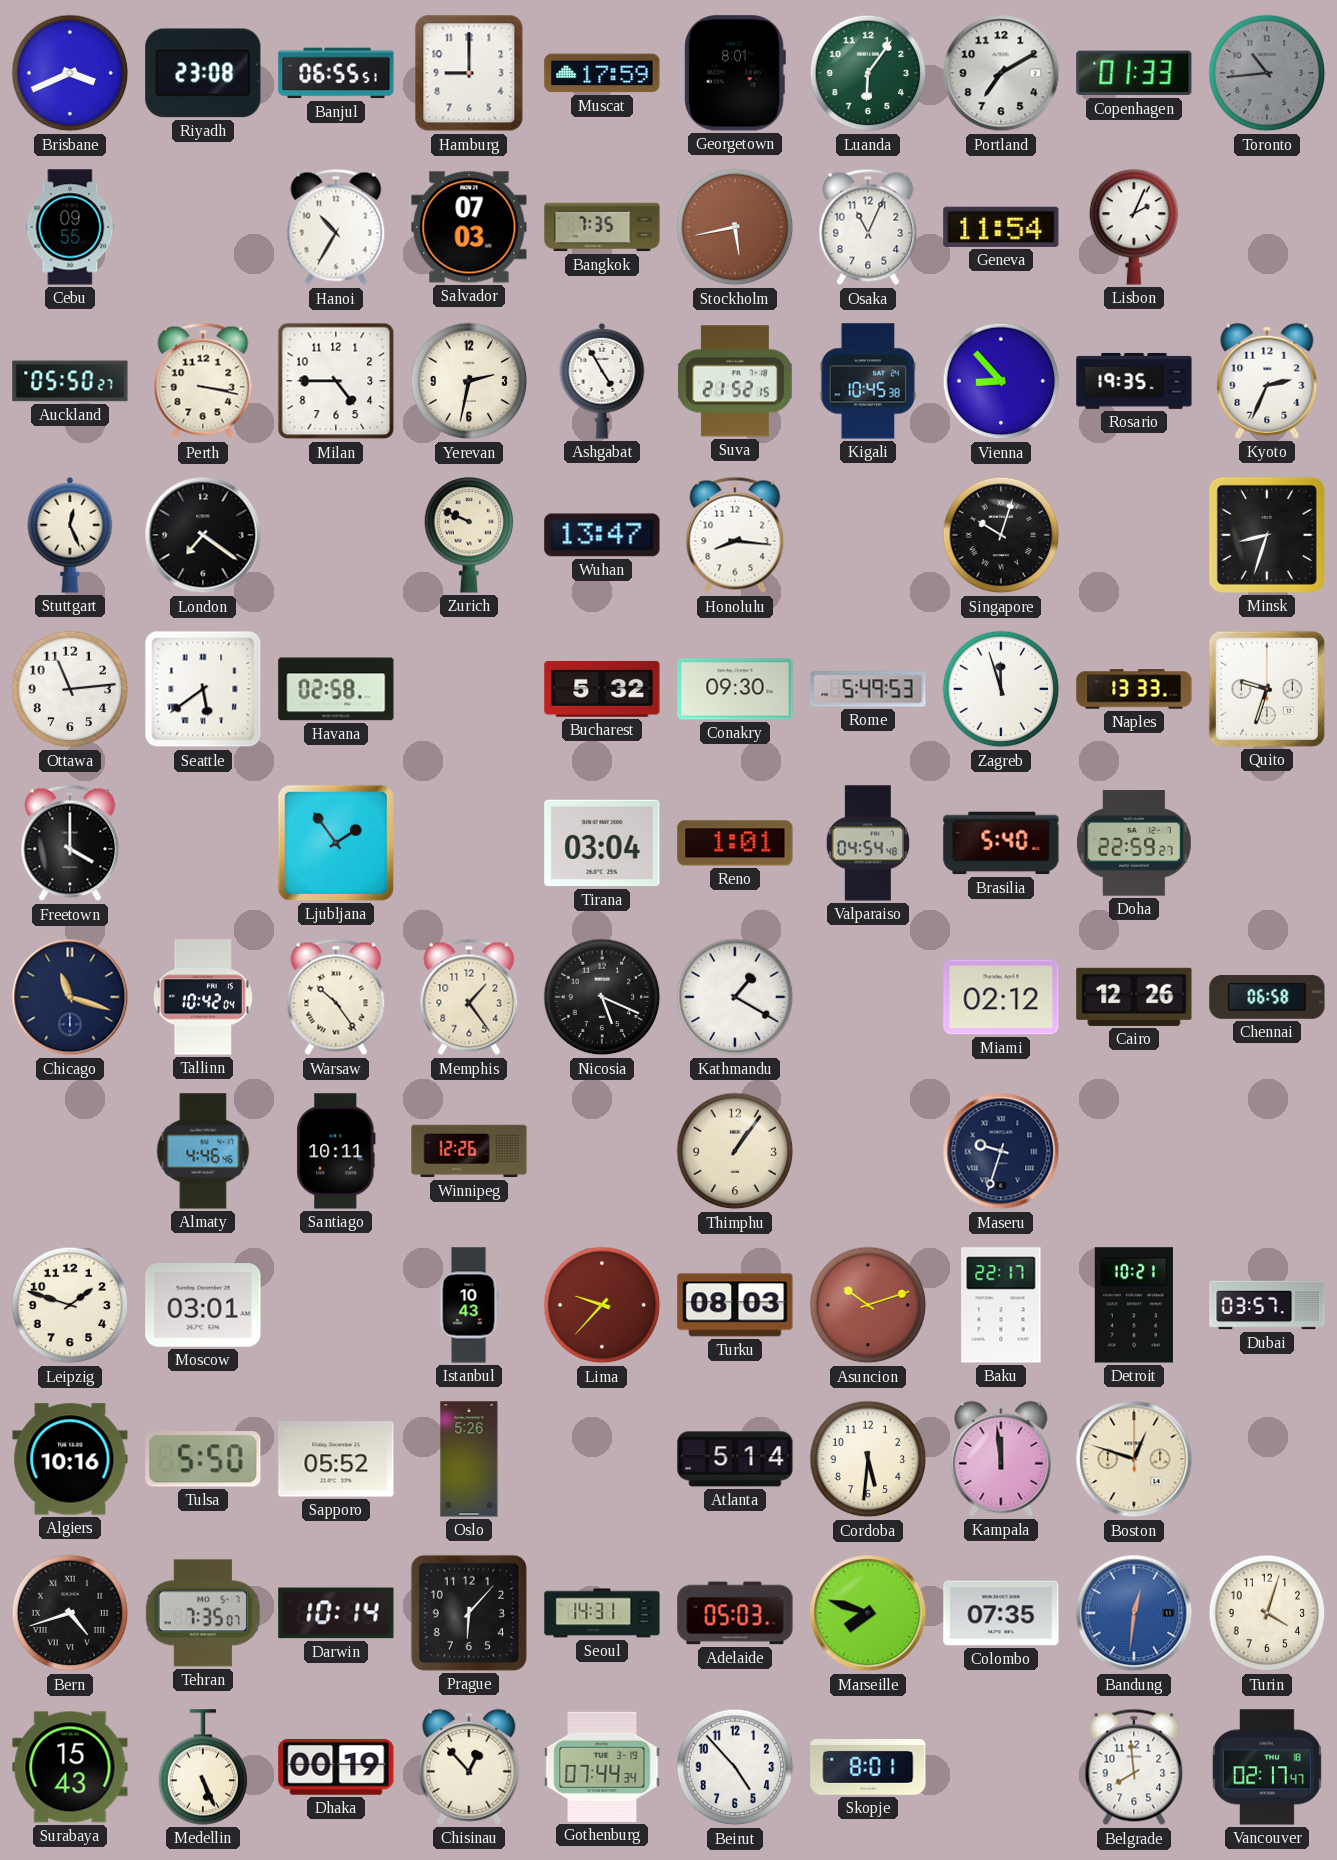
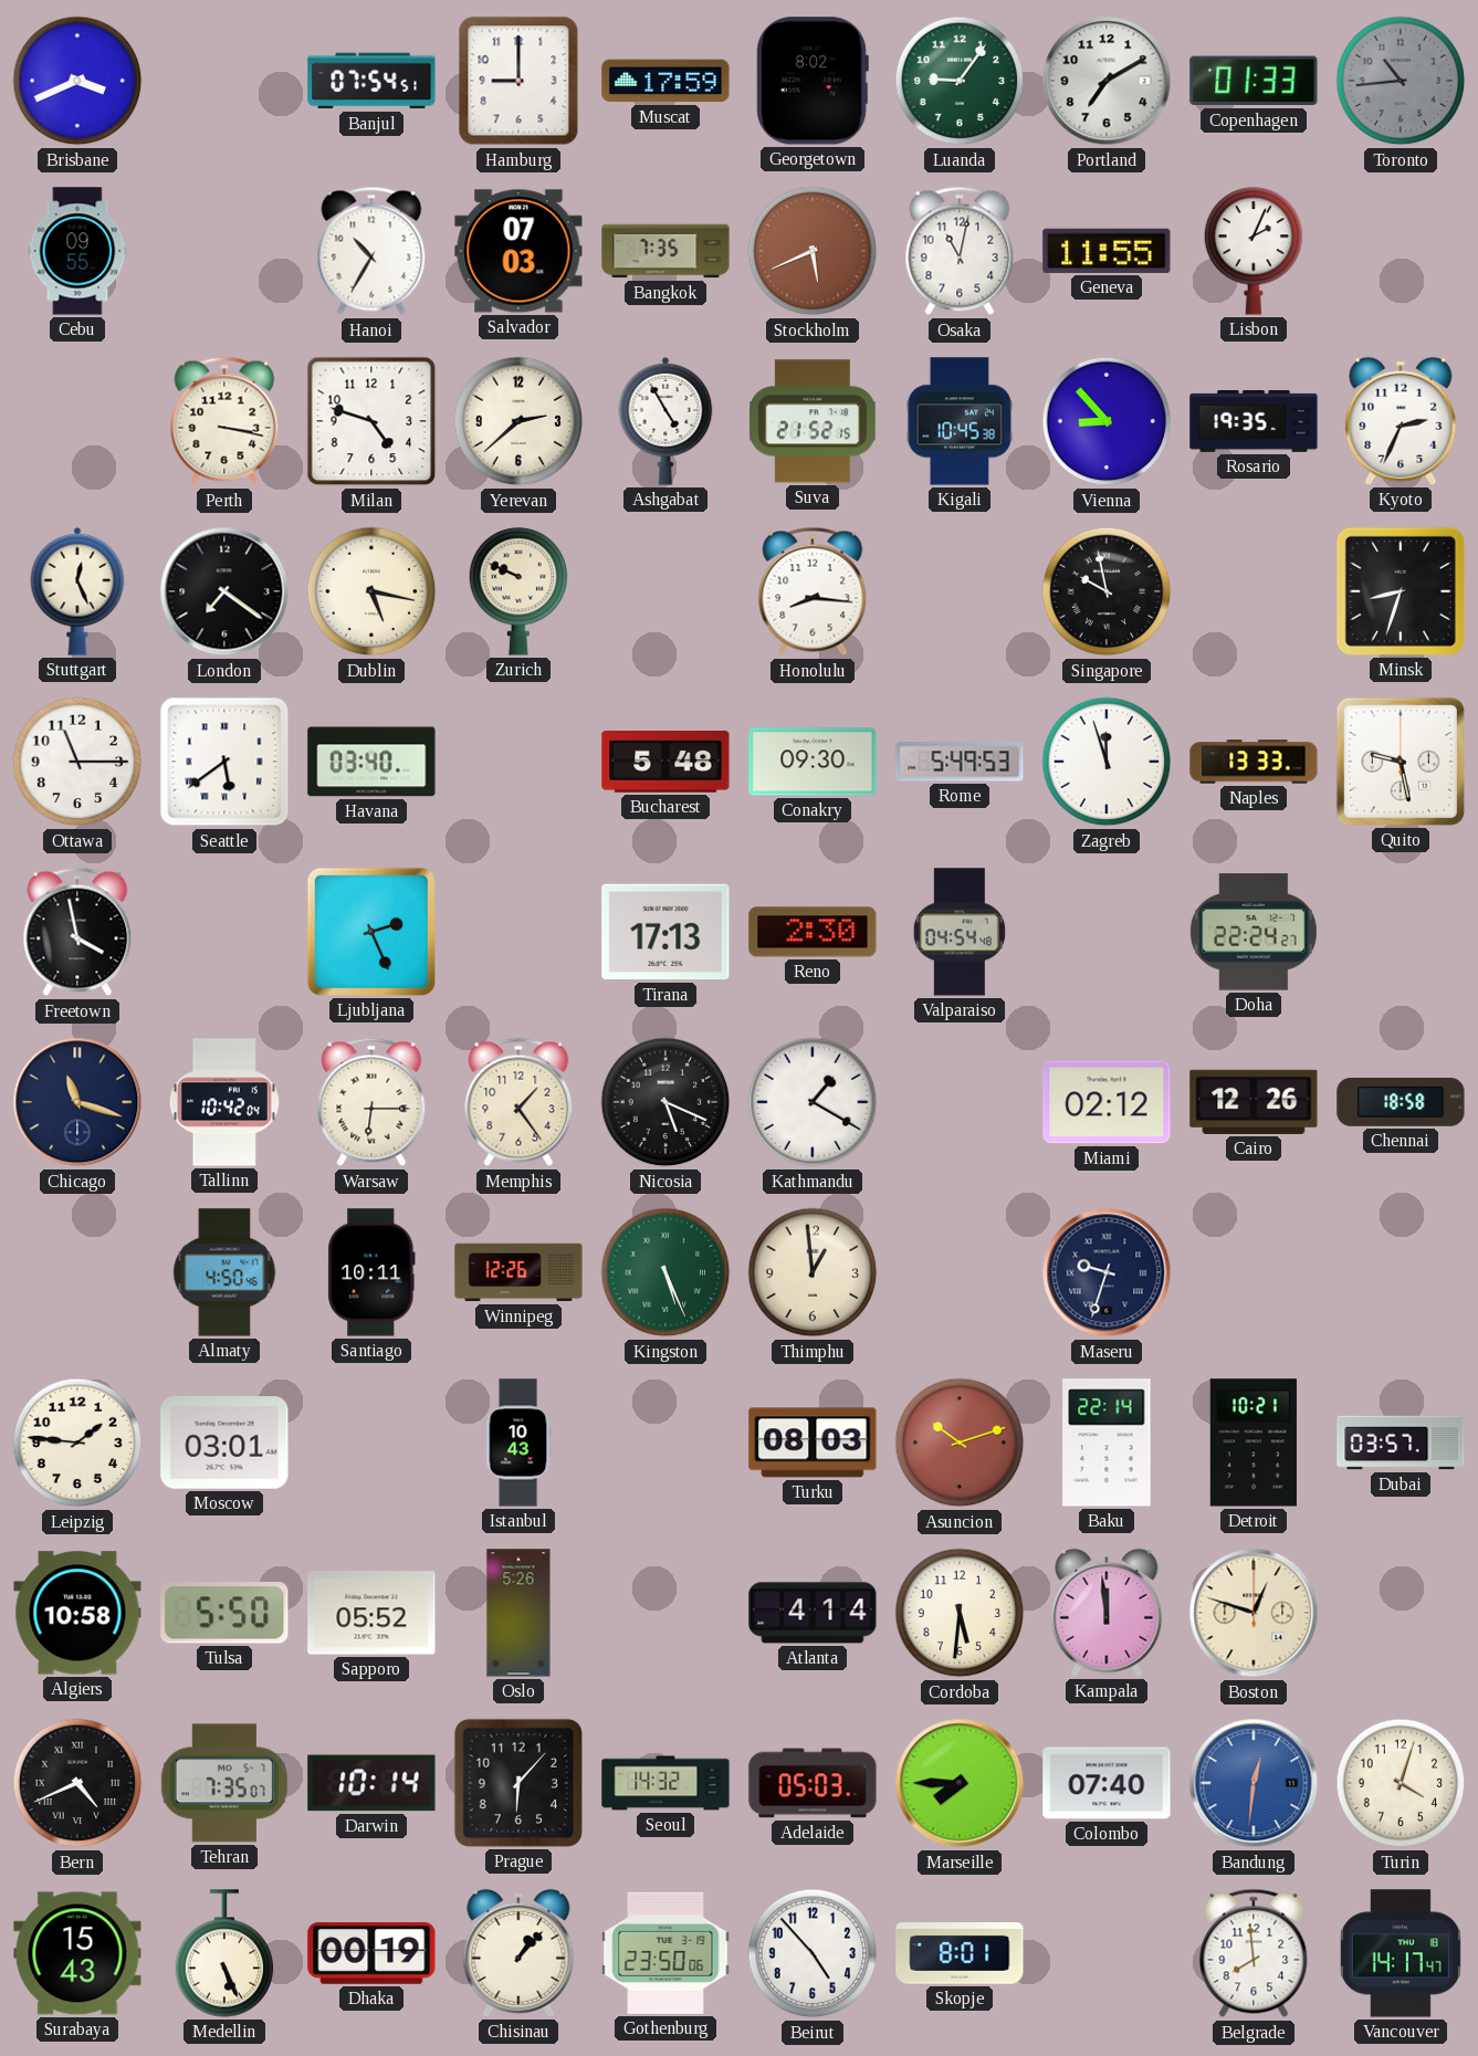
Riyadh: 23:08 -> none
Banjul: 06:55 -> 07:54
Georgetown: 8:01 -> 8:02
Luanda: 6:06 -> 9:06
Stockholm: 5:43 -> 5:41
Osaka: 11:04 -> 11:02
Geneva: 11:54 -> 11:55
Auckland: 05:50 -> none
Milan: 4:45 -> 4:48
Yerevan: 2:32 -> 2:38
Dublin: none -> 5:17
Wuhan: 13:47 -> none
Singapore: 10:03 -> 9:58
Ottawa: 11:14 -> 11:15
Havana: 02:58 -> 03:40
Bucharest: 5:32 -> 5:48
Quito: 9:33 -> 9:28
Freetown: 4:00 -> 3:58
Ljubljana: 1:54 -> 2:26
Tirana: 03:04 -> 17:13
Reno: 1:01 -> 2:30
Brasilia: 5:40 -> none
Doha: 22:59 -> 22:24
Warsaw: 10:24 -> 6:15
Chennai: 06:58 -> 18:58
Almaty: 4:46 -> 4:50
Kingston: none -> 5:26
Thimphu: 1:06 -> 12:59
Leipzig: 1:48 -> 1:46
Lima: 9:37 -> none
Baku: 22:17 -> 22:14
Algiers: 10:16 -> 10:58
Atlanta: 5:14 -> 4:14
Bern: 4:42 -> 4:41
Seoul: 14:31 -> 14:32
Marseille: 7:48 -> 7:45
Colombo: 07:35 -> 07:40
Chisinau: 12:53 -> 1:07
Gothenburg: 07:44 -> 23:50
Vancouver: 02:17 -> 14:17
